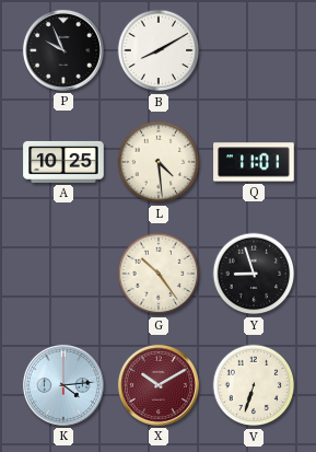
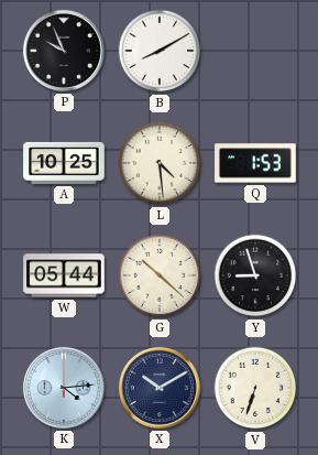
Q: 11:01 -> 1:53
W: none -> 05:44
G: 10:24 -> 10:22
X dial: burgundy -> navy
